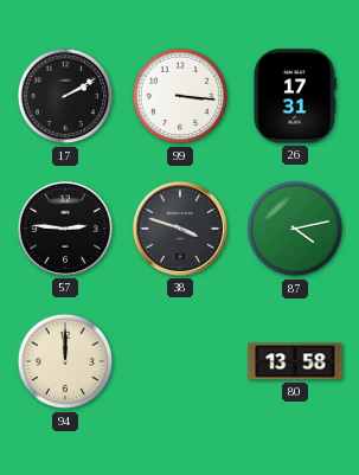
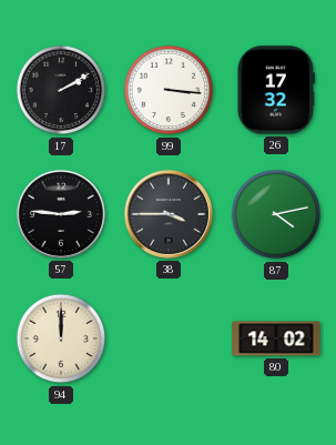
26: 17:31 -> 17:32
38: 3:48 -> 3:45
80: 13:58 -> 14:02
